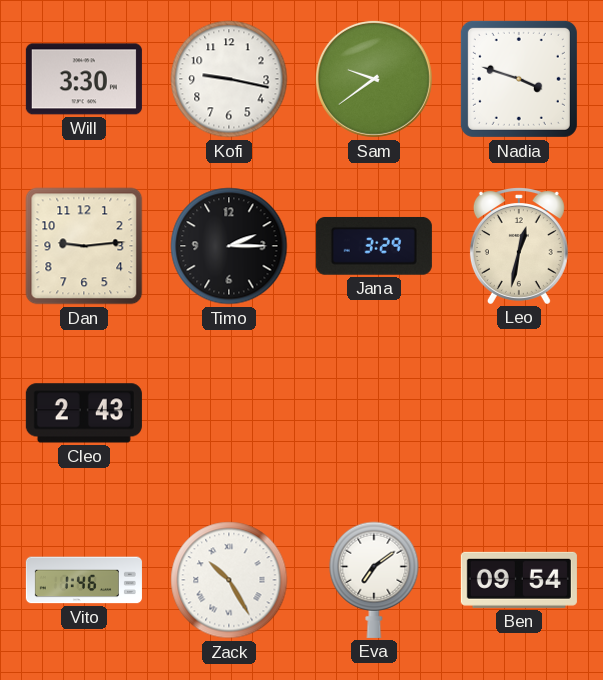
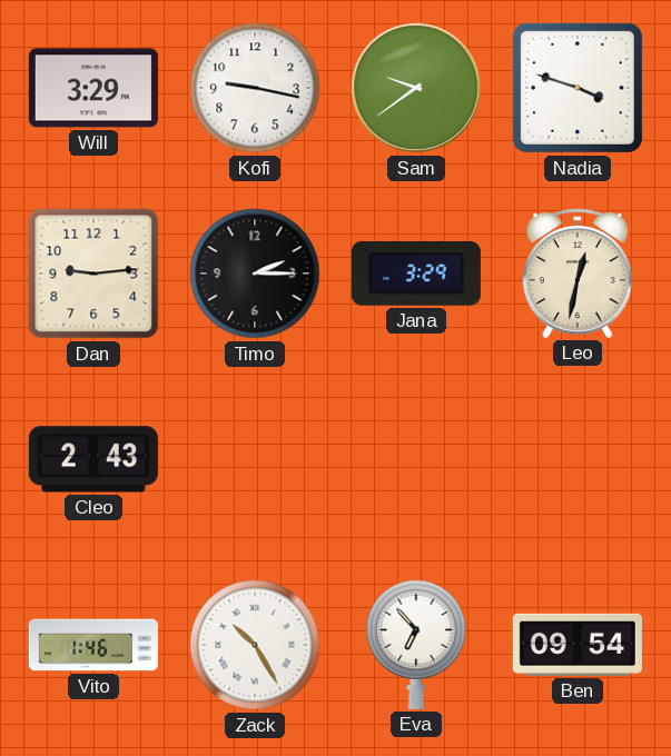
Will: 3:30 -> 3:29
Eva: 7:09 -> 6:53
